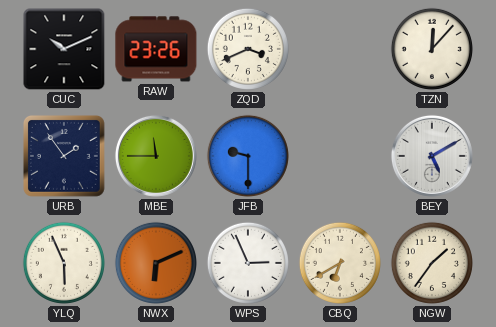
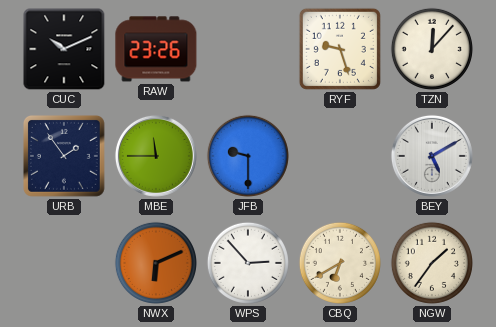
ZQD: 3:41 -> none
RYF: none -> 9:27
YLQ: 5:56 -> none
WPS: 2:56 -> 2:53
